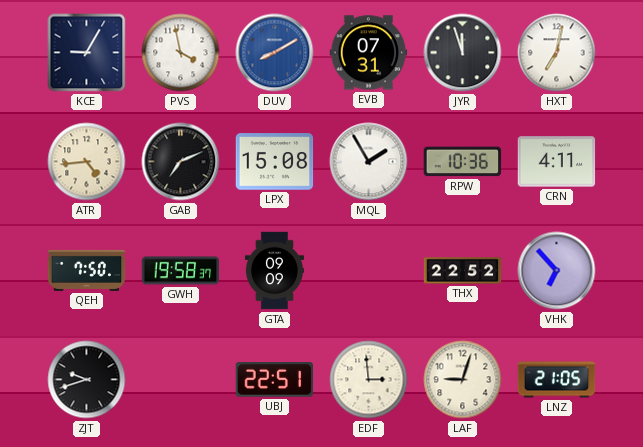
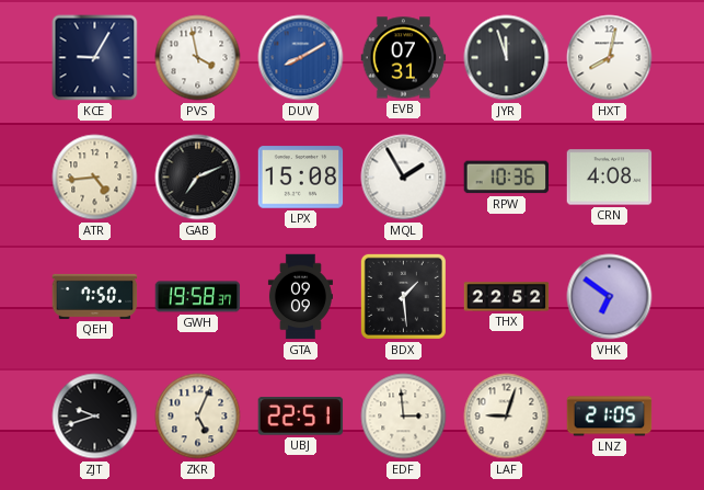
HXT: 7:02 -> 8:02
CRN: 4:11 -> 4:08
BDX: none -> 1:29
VHK: 6:53 -> 6:51
ZKR: none -> 5:04
